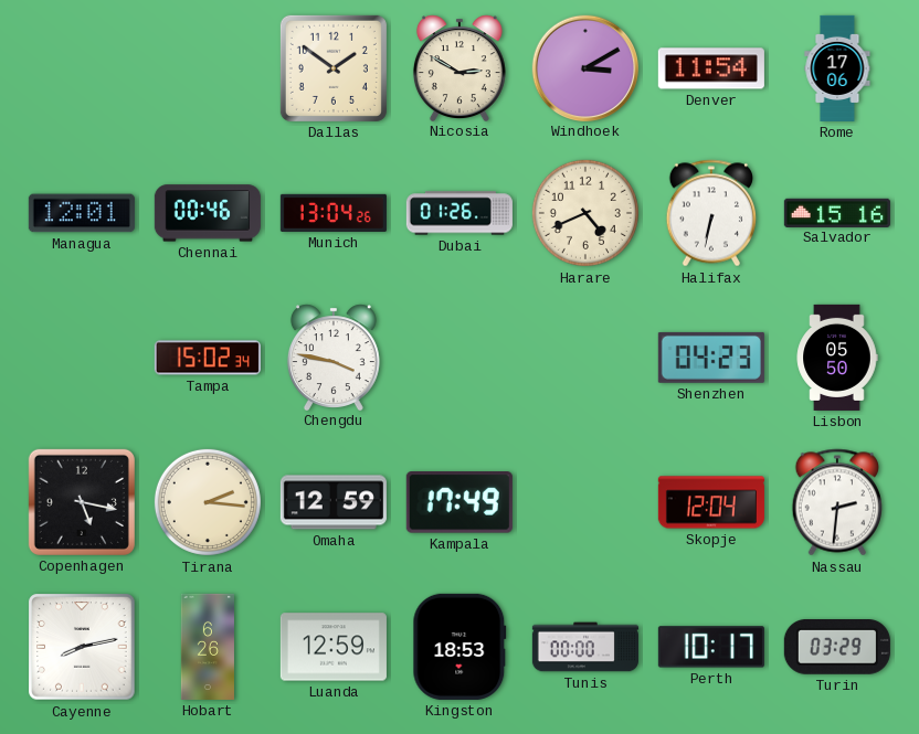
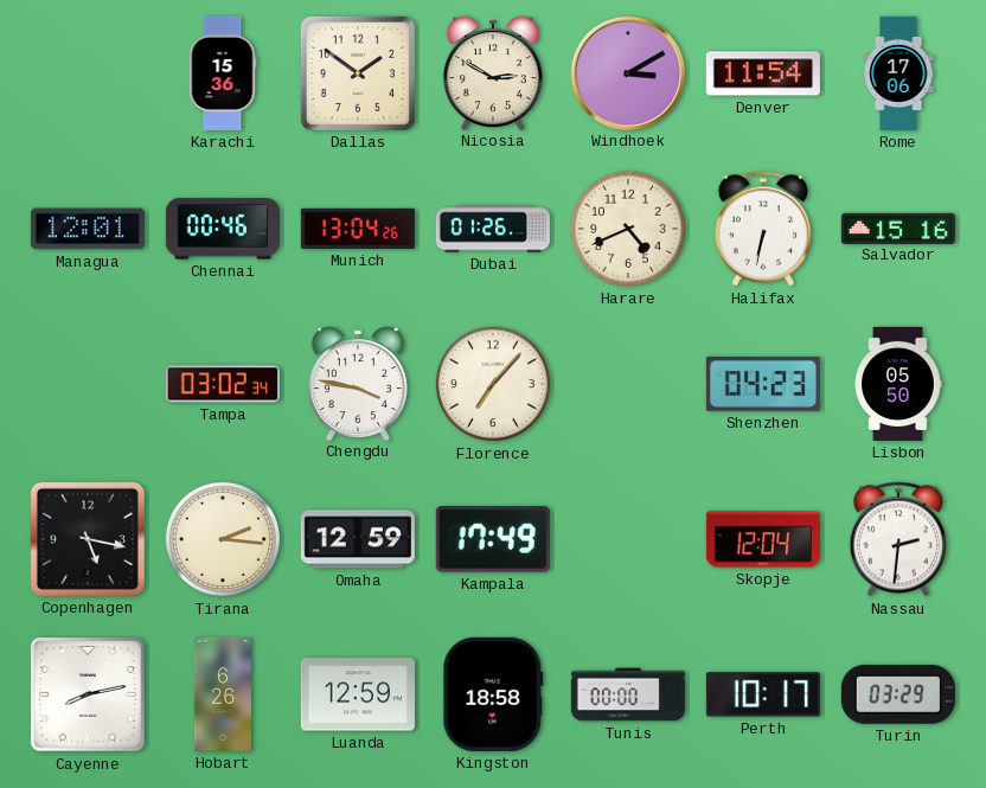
Karachi: none -> 15:36
Tampa: 15:02 -> 03:02
Florence: none -> 7:07
Kingston: 18:53 -> 18:58
